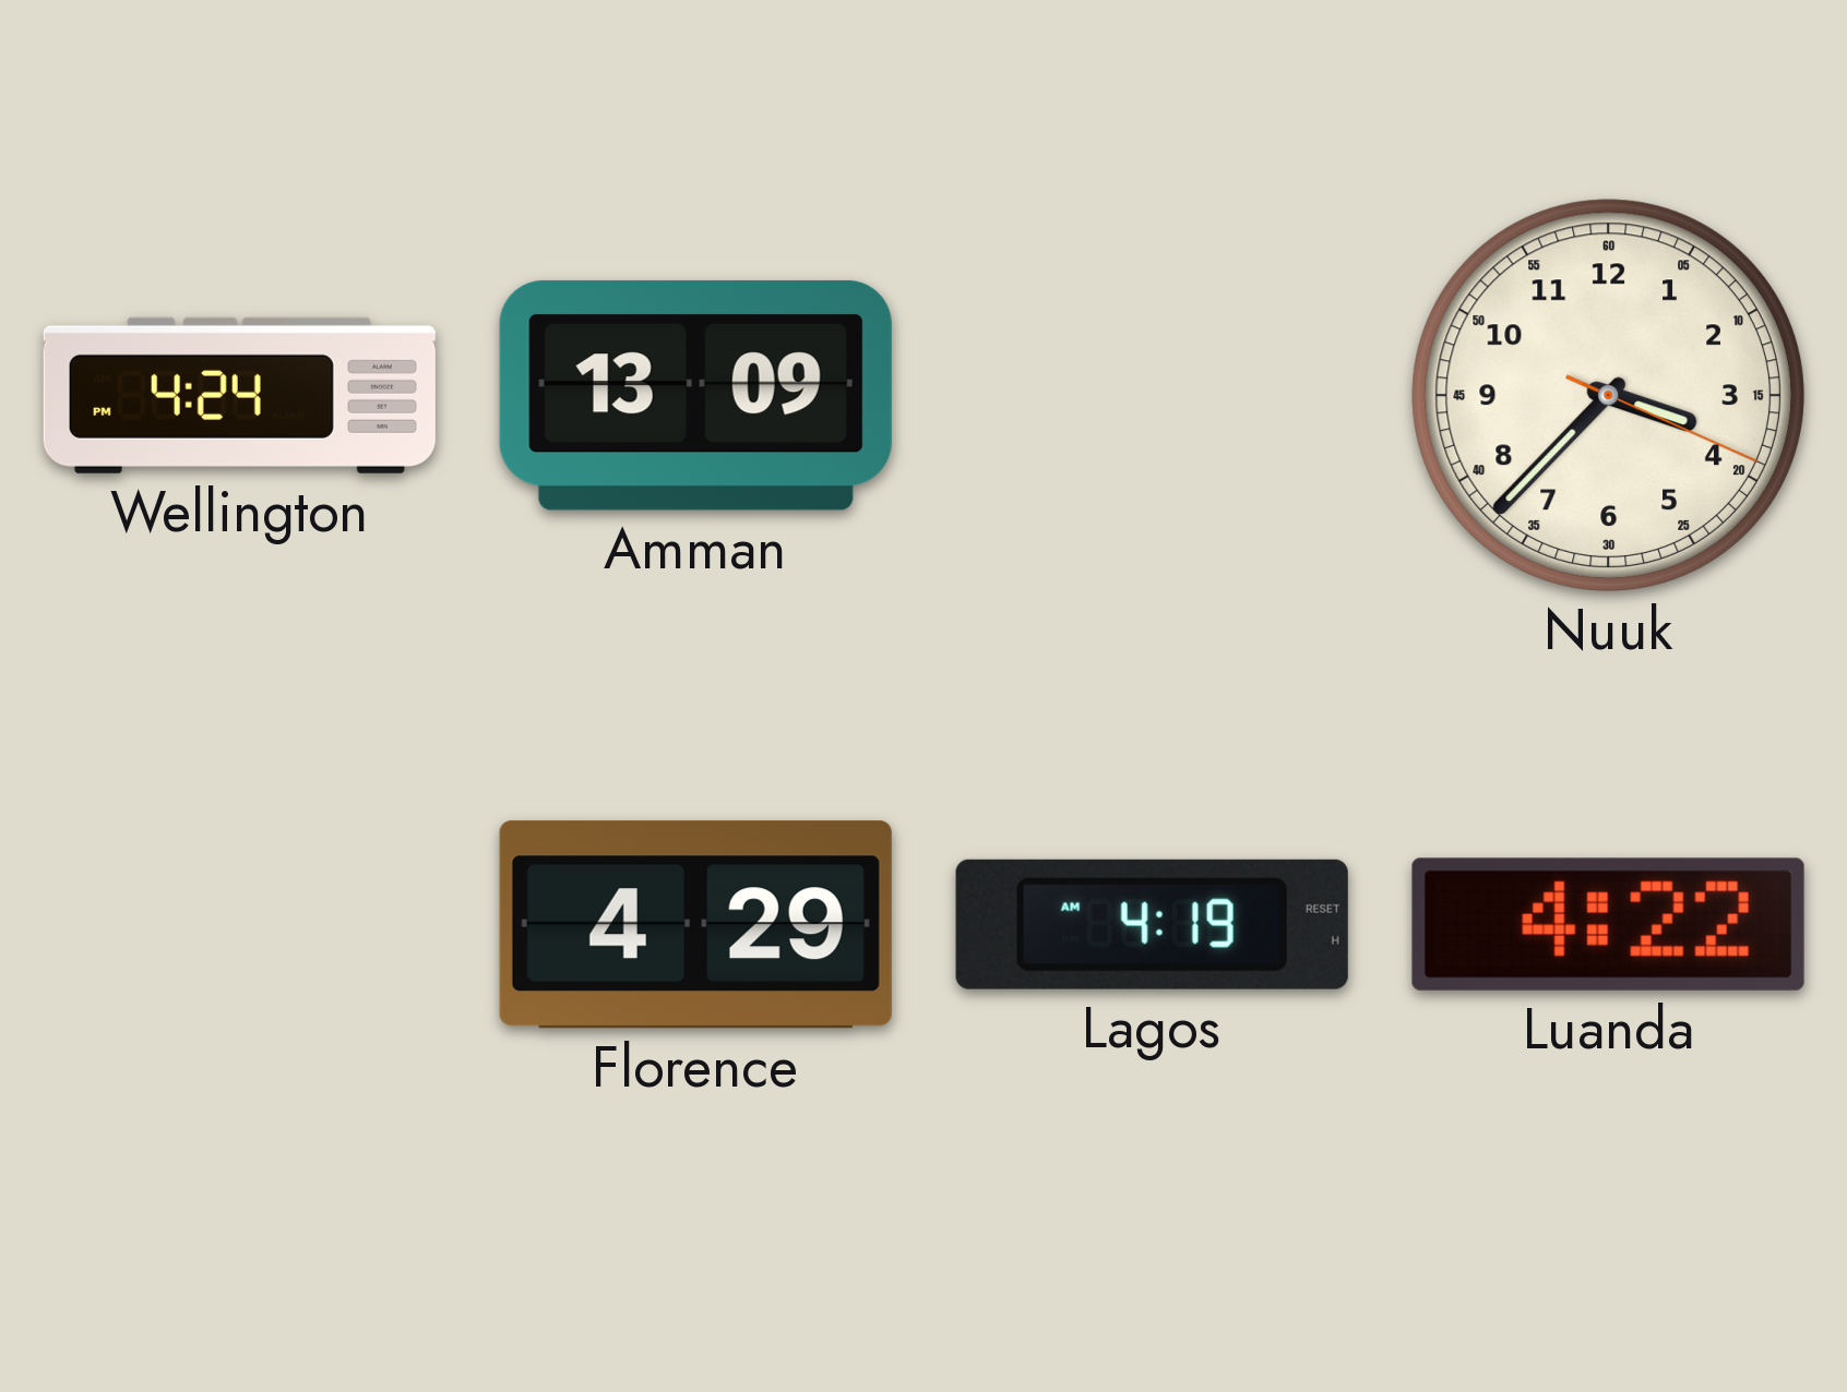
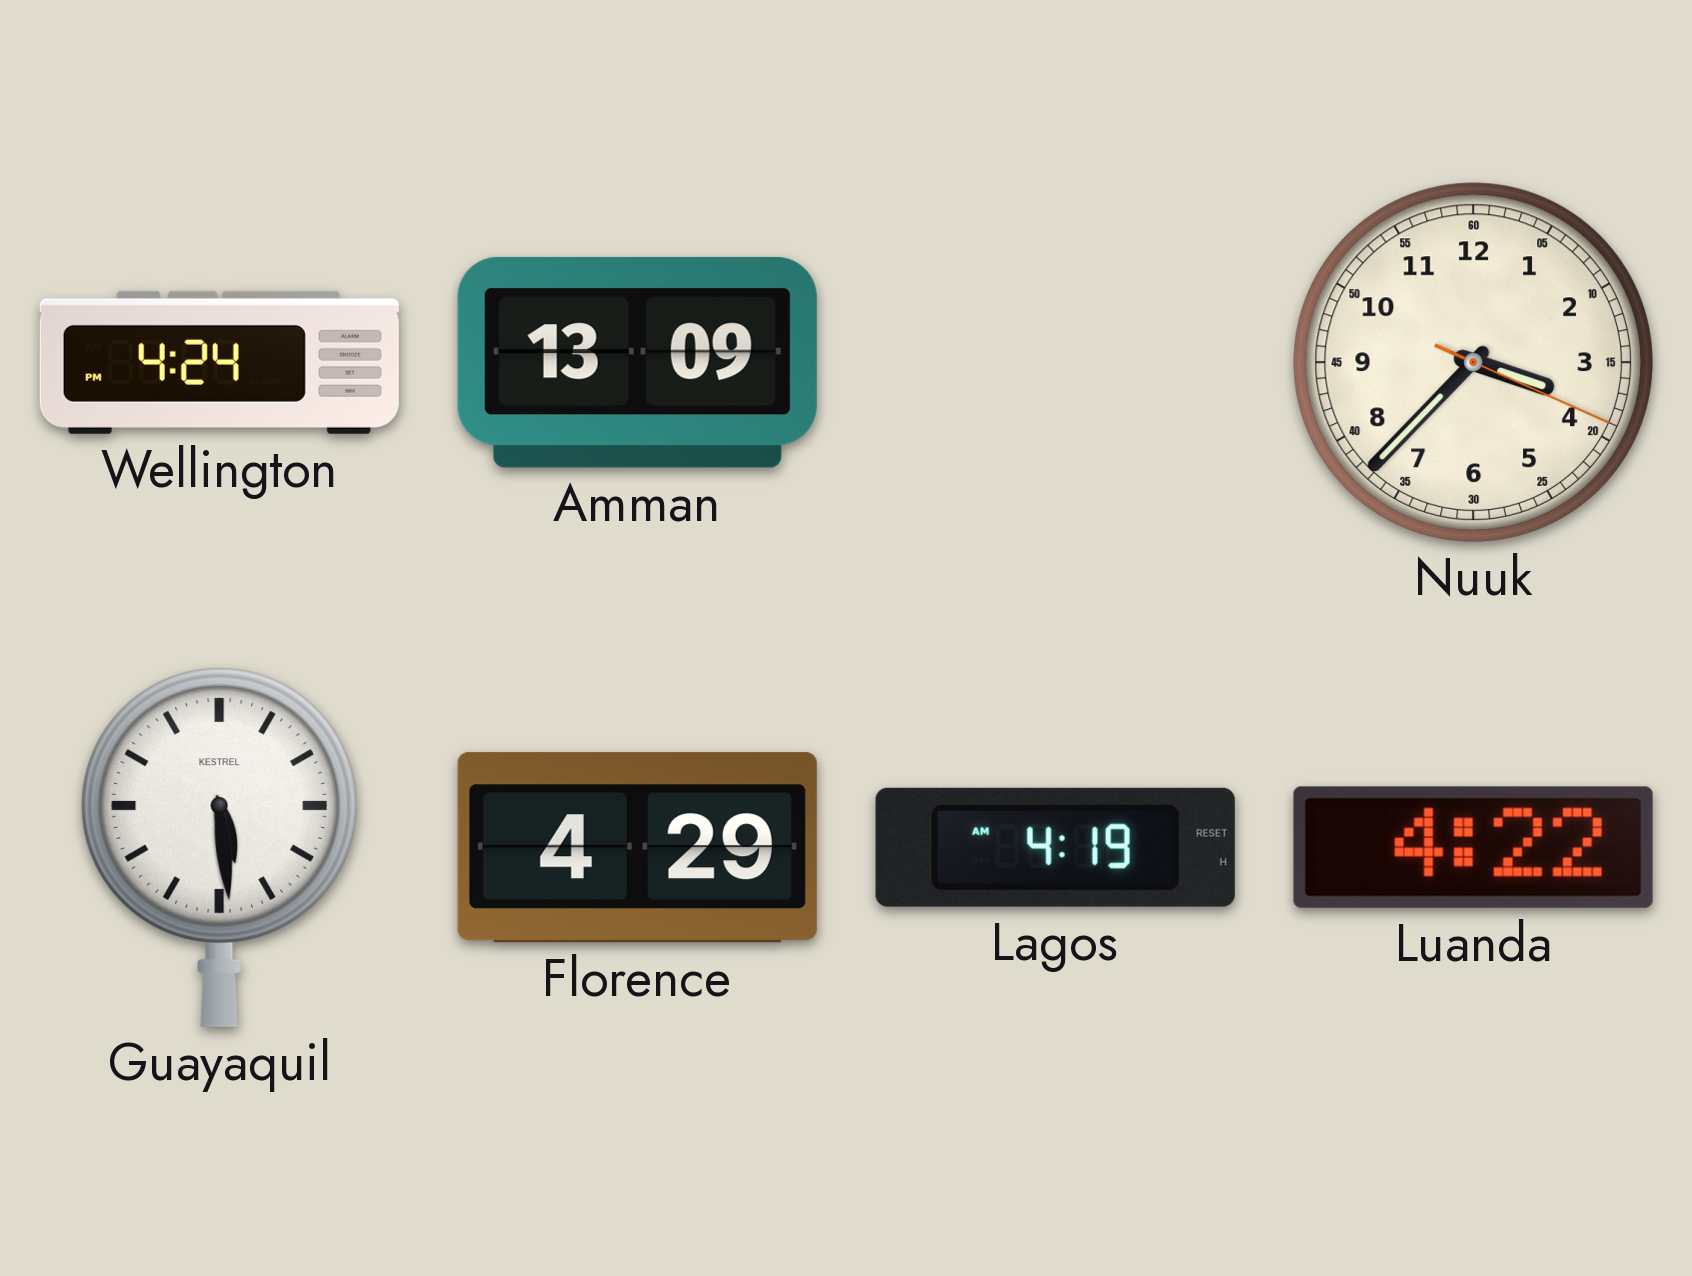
Guayaquil: none -> 5:29
